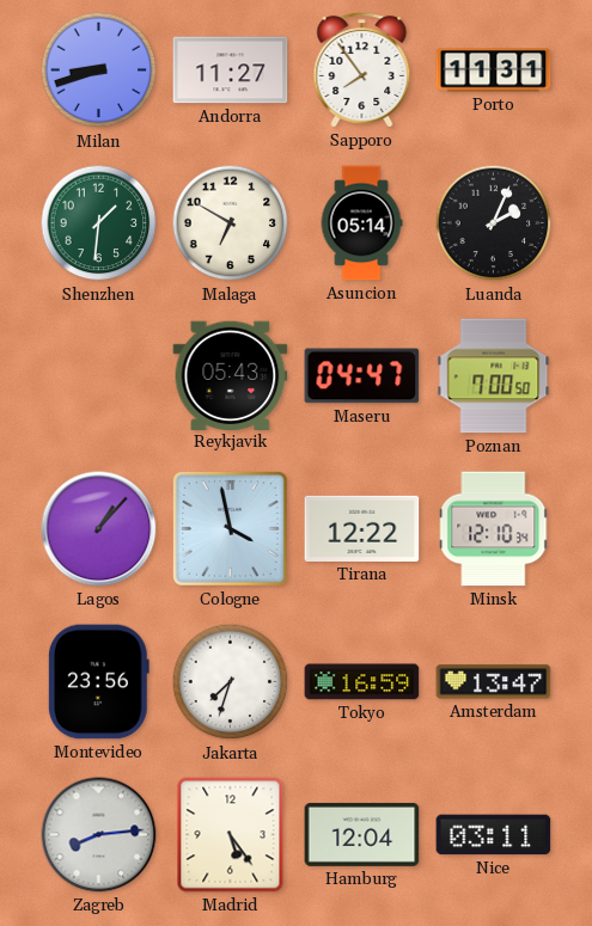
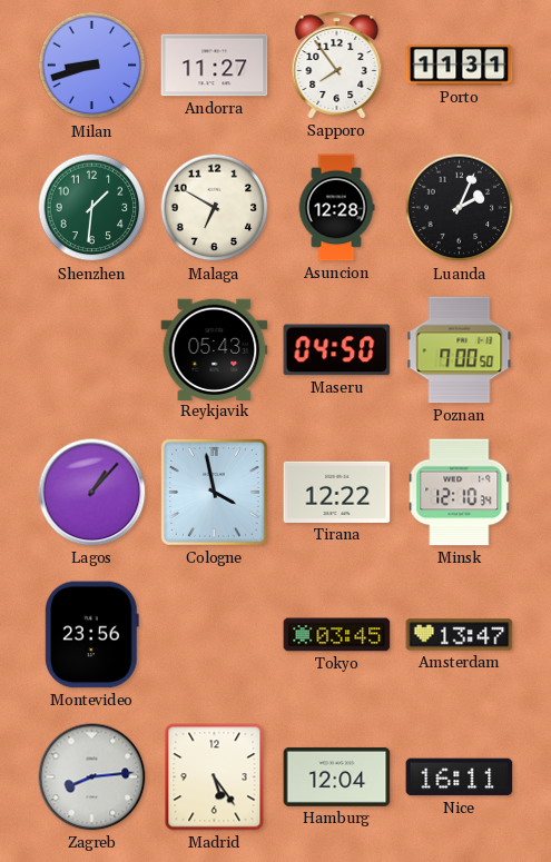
Asuncion: 05:14 -> 12:28
Maseru: 04:47 -> 04:50
Jakarta: 7:33 -> none
Tokyo: 16:59 -> 03:45
Nice: 03:11 -> 16:11
